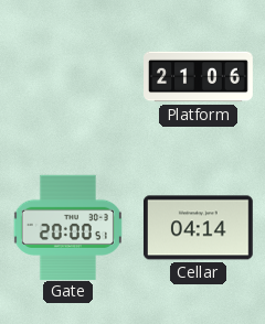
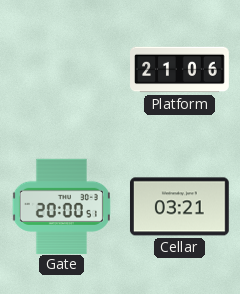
Cellar: 04:14 -> 03:21
